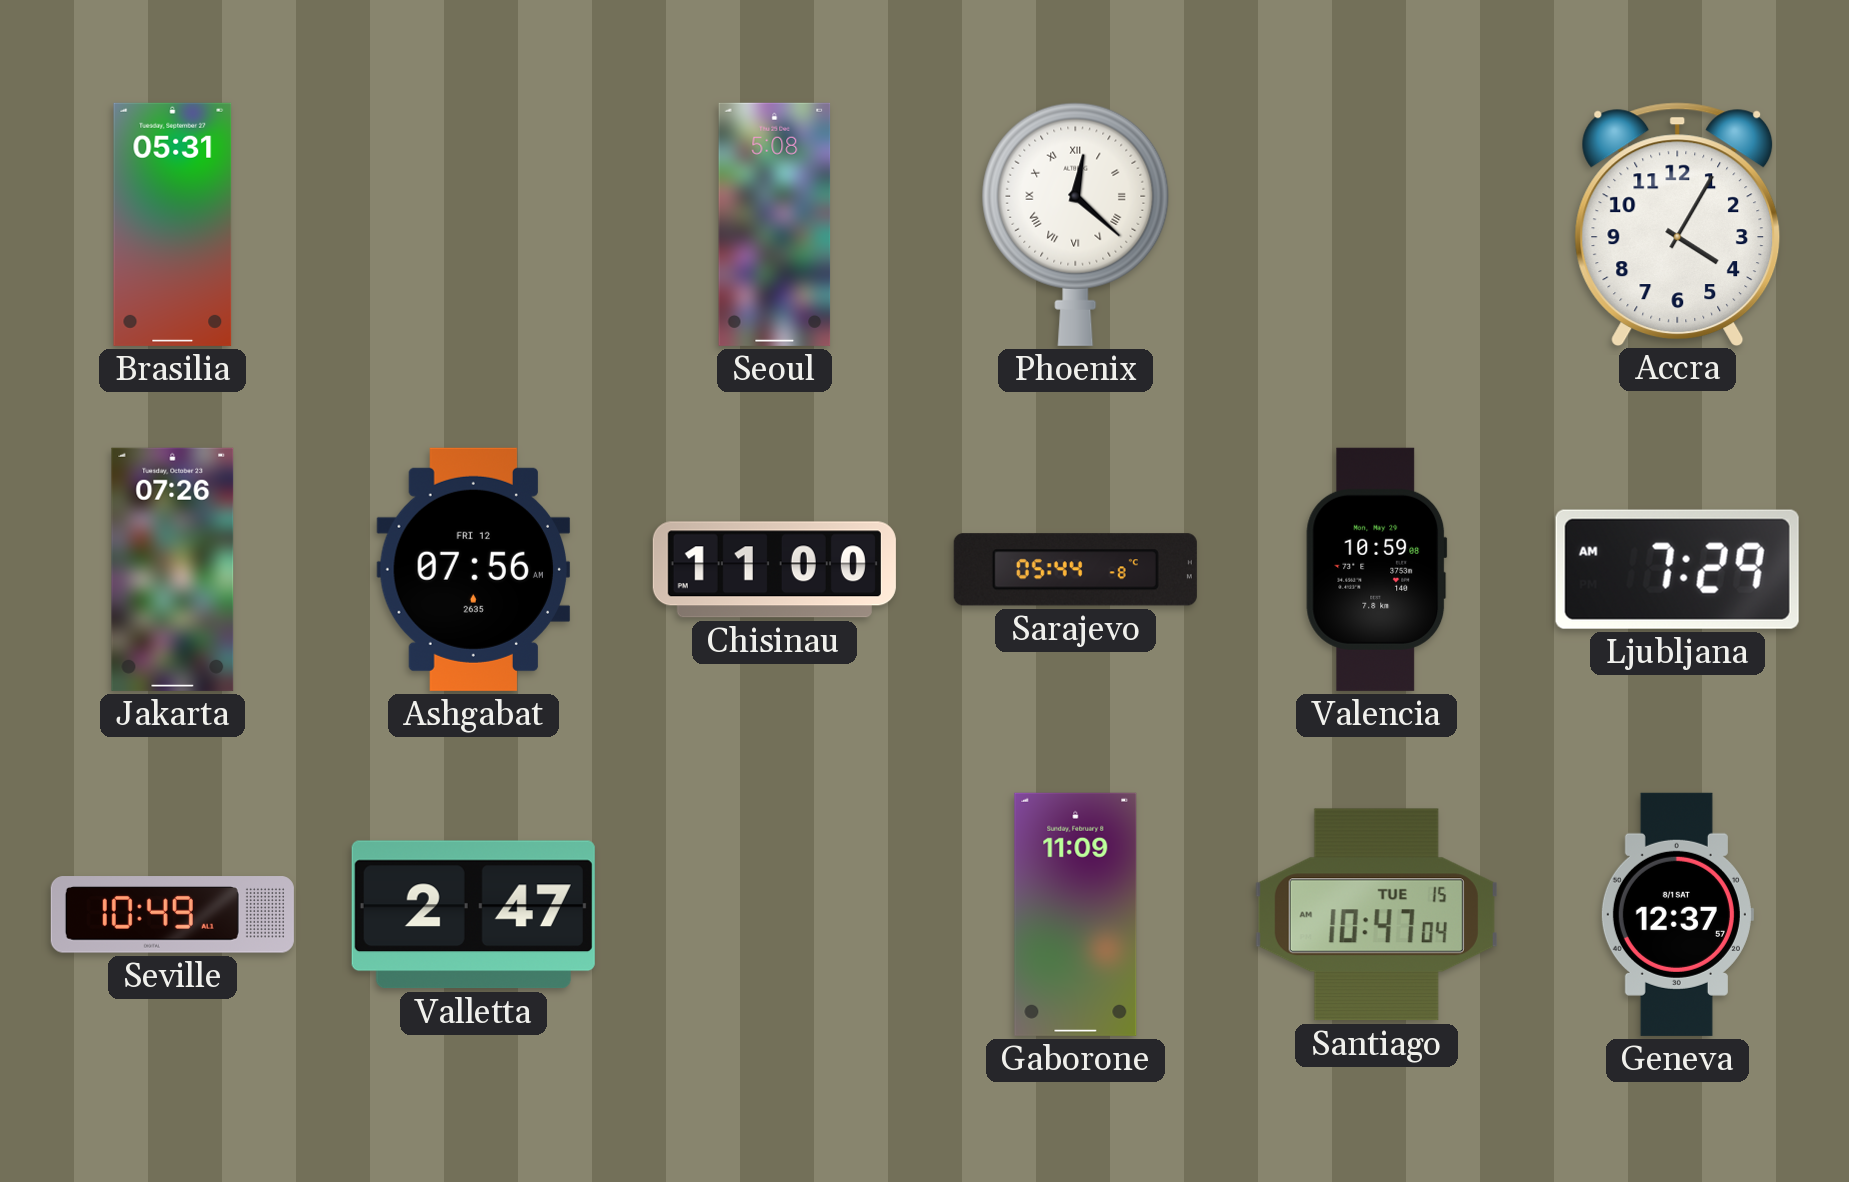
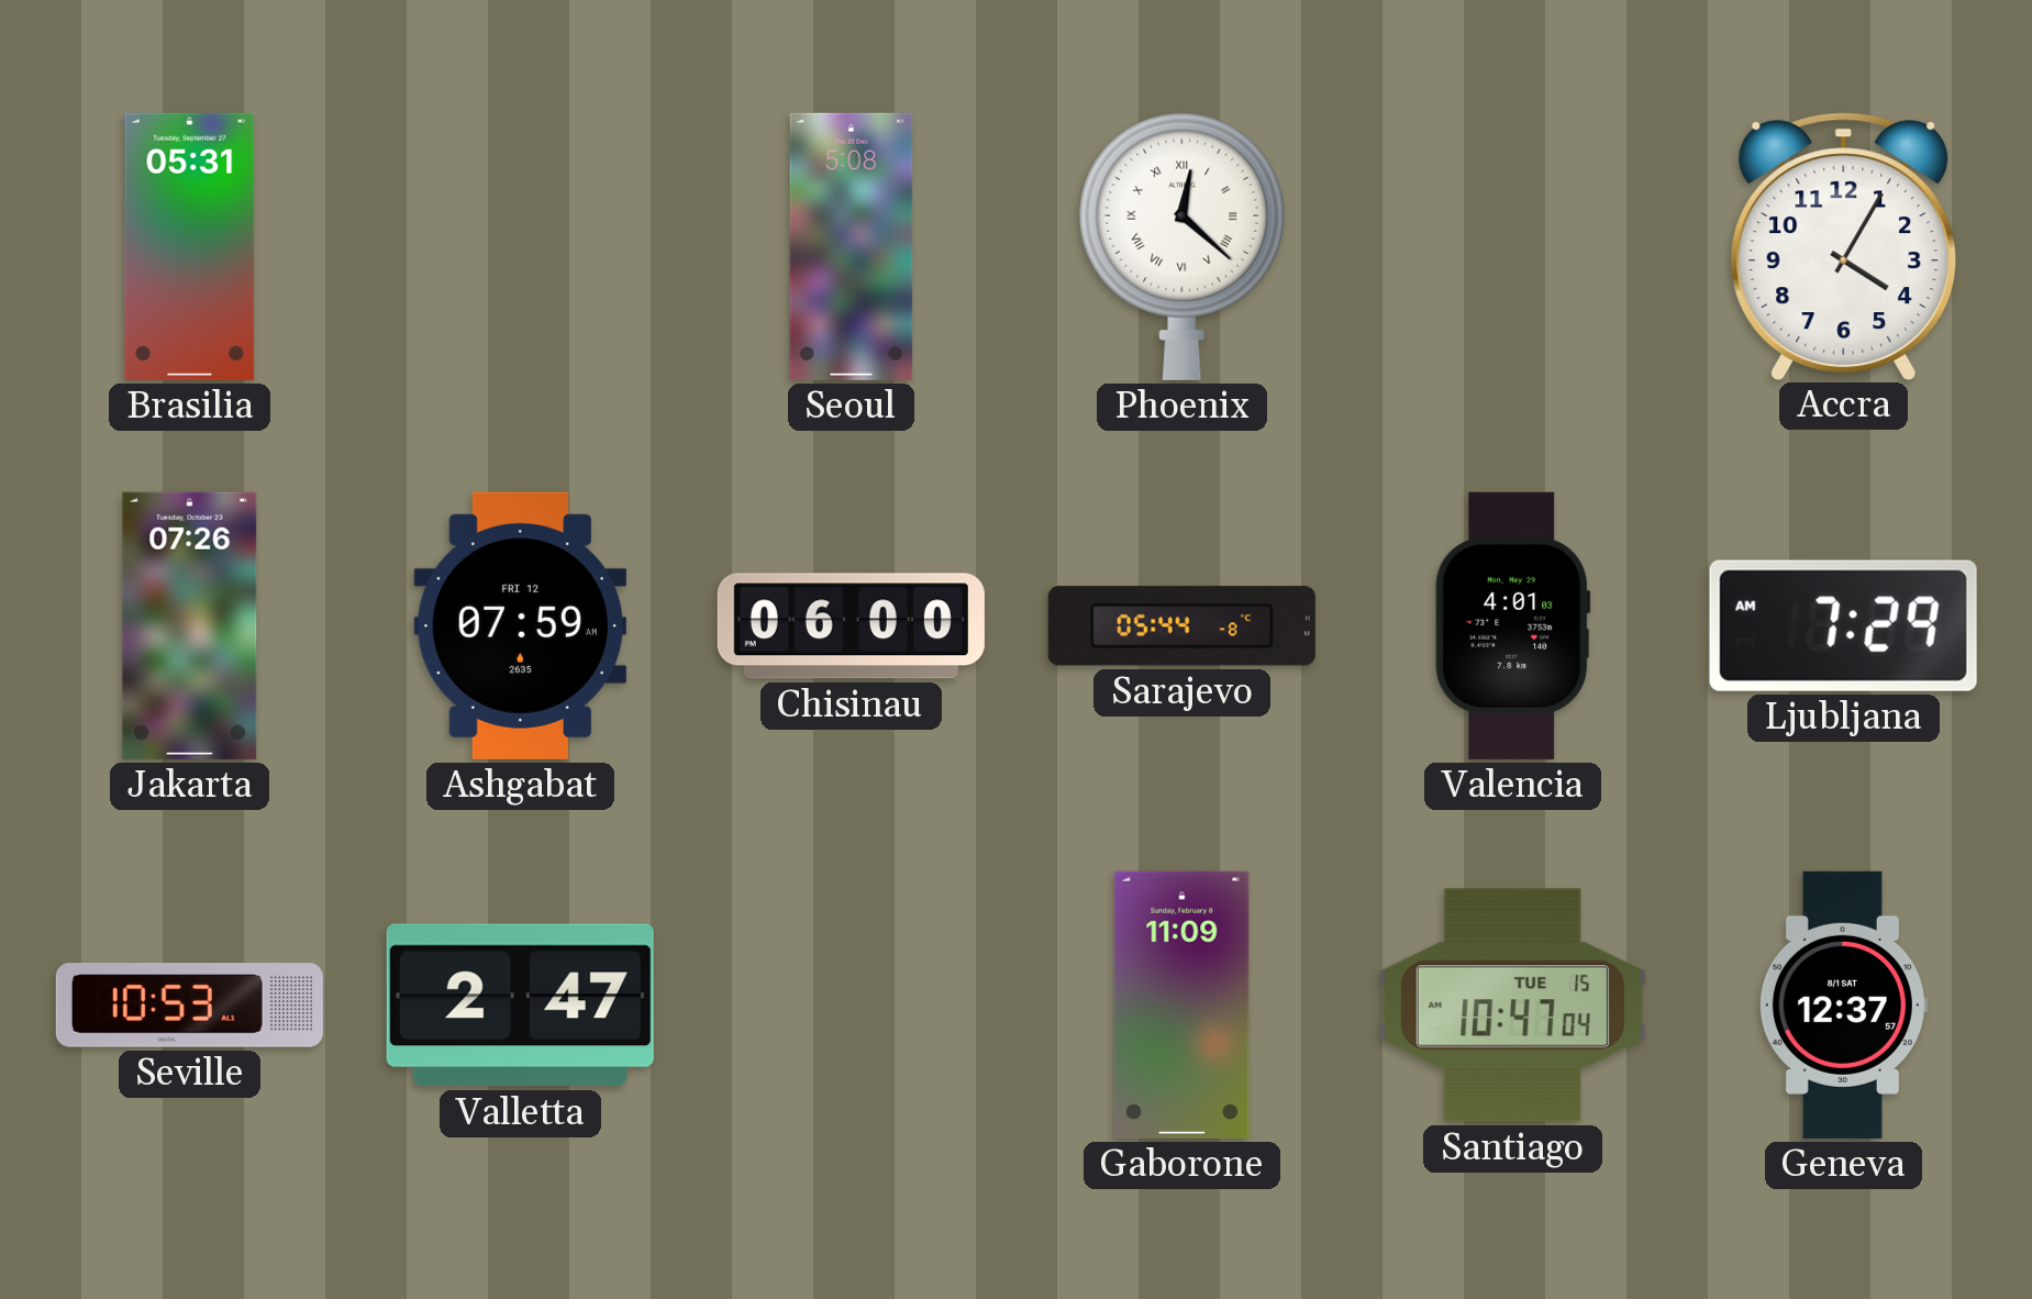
Ashgabat: 07:56 -> 07:59
Chisinau: 11:00 -> 06:00
Valencia: 10:59 -> 4:01
Seville: 10:49 -> 10:53
